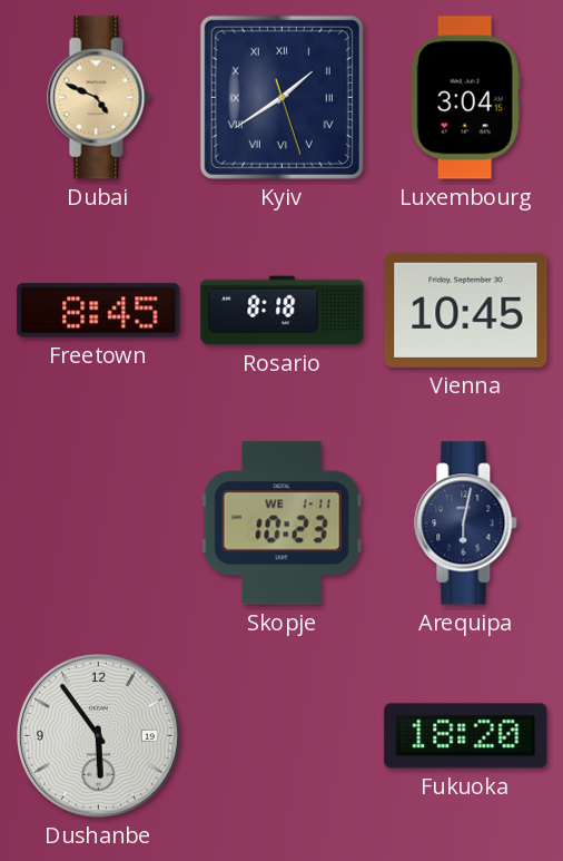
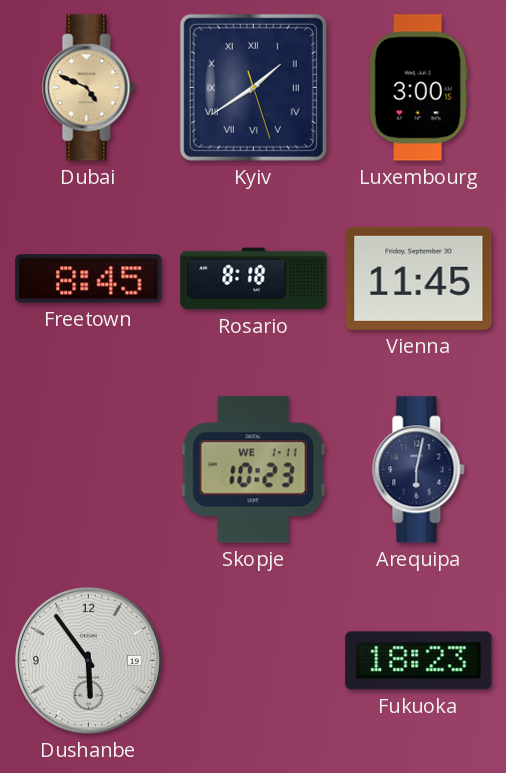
Luxembourg: 3:04 -> 3:00
Vienna: 10:45 -> 11:45
Fukuoka: 18:20 -> 18:23
